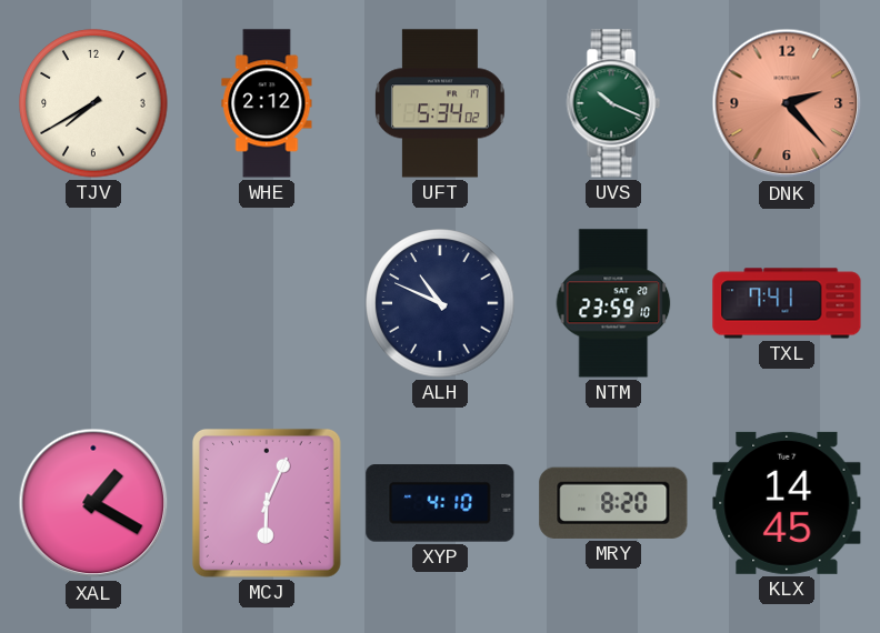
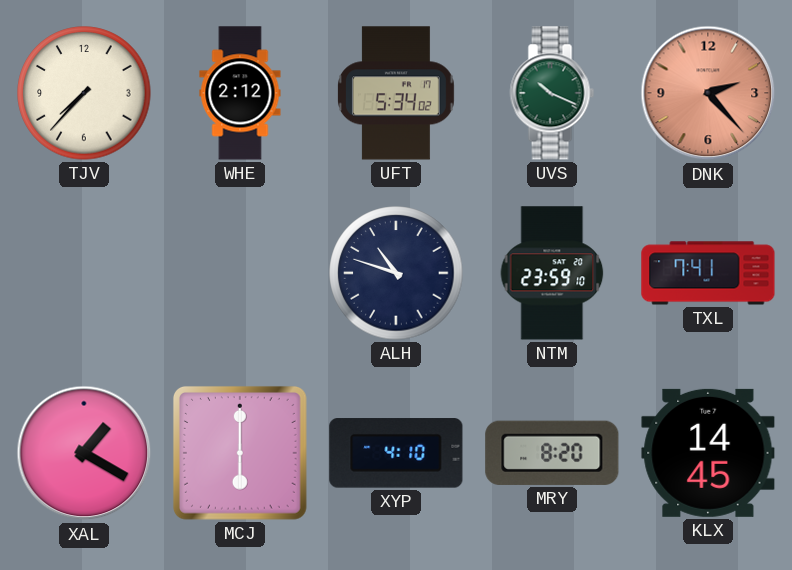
TJV: 7:40 -> 7:37
ALH: 10:49 -> 10:48
MCJ: 6:04 -> 6:00
